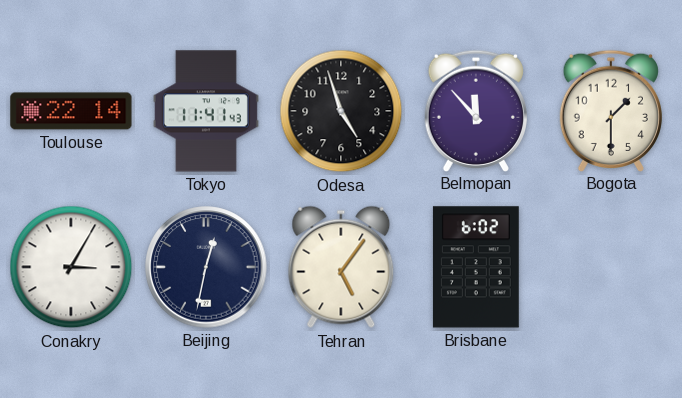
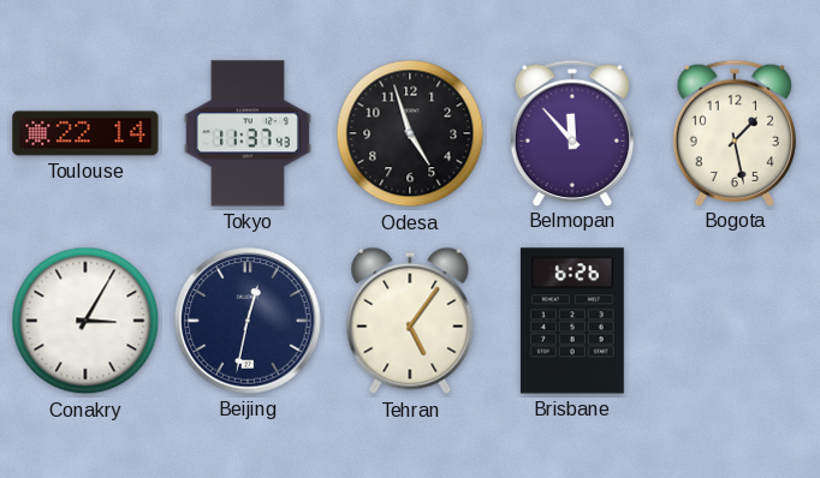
Tokyo: 11:41 -> 11:37
Bogota: 1:30 -> 1:28
Brisbane: 6:02 -> 6:26
